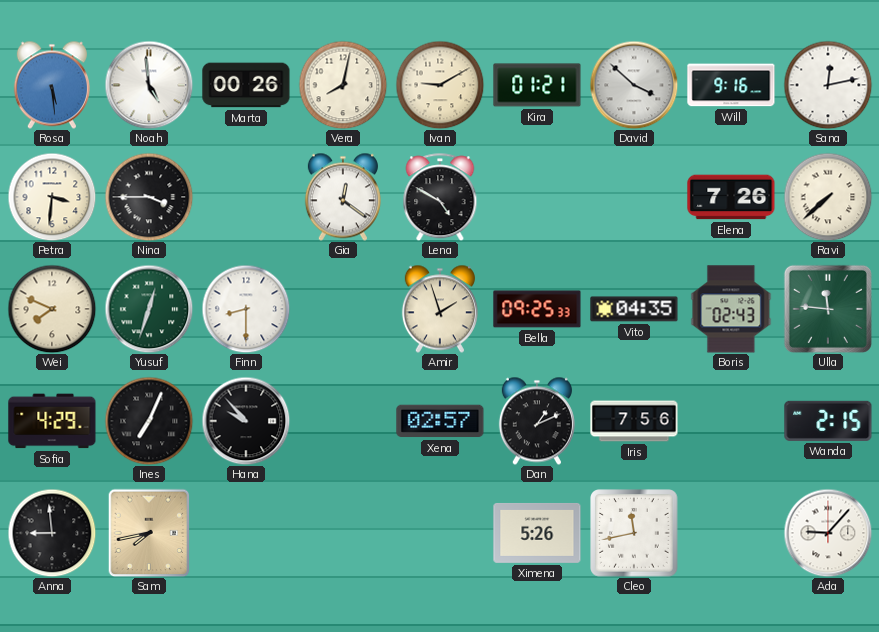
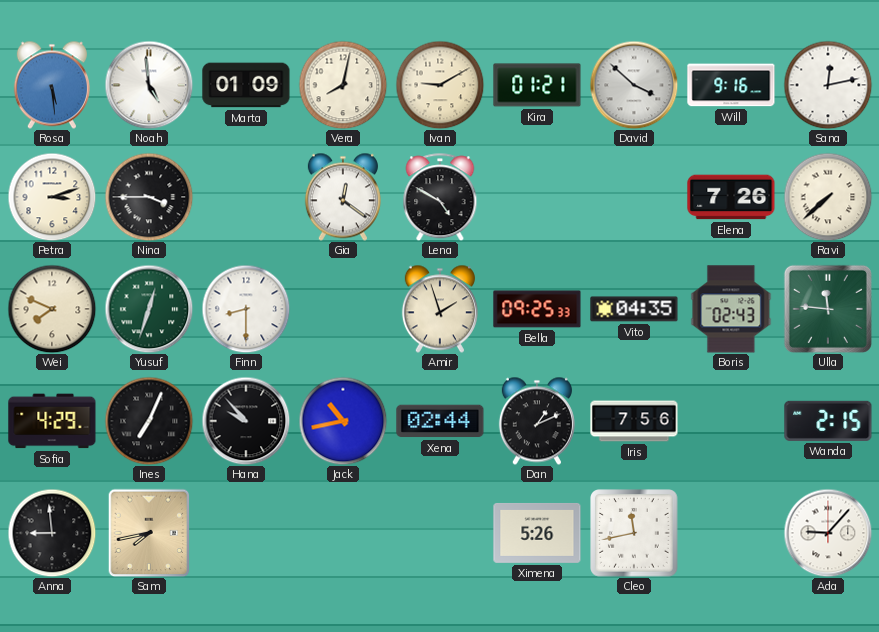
Marta: 00:26 -> 01:09
Petra: 3:31 -> 3:12
Jack: none -> 10:43
Xena: 02:57 -> 02:44
